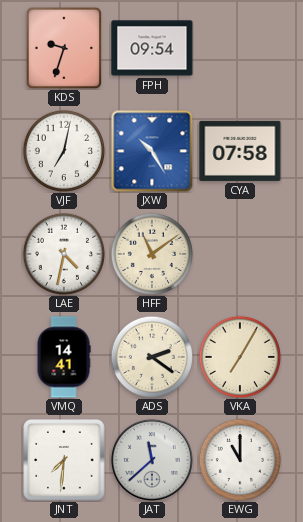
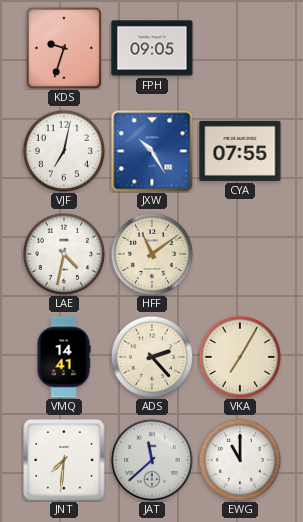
FPH: 09:54 -> 09:05
CYA: 07:58 -> 07:55
ADS: 2:21 -> 2:23
